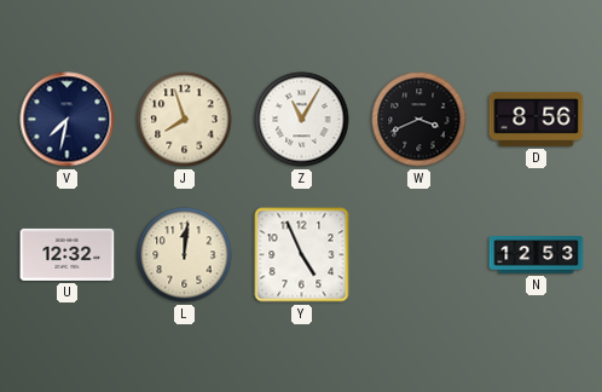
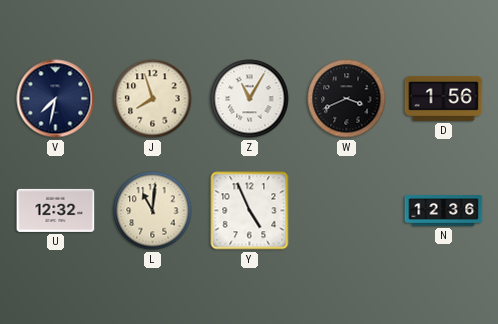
D: 8:56 -> 1:56
L: 12:01 -> 11:01
N: 12:53 -> 12:36
